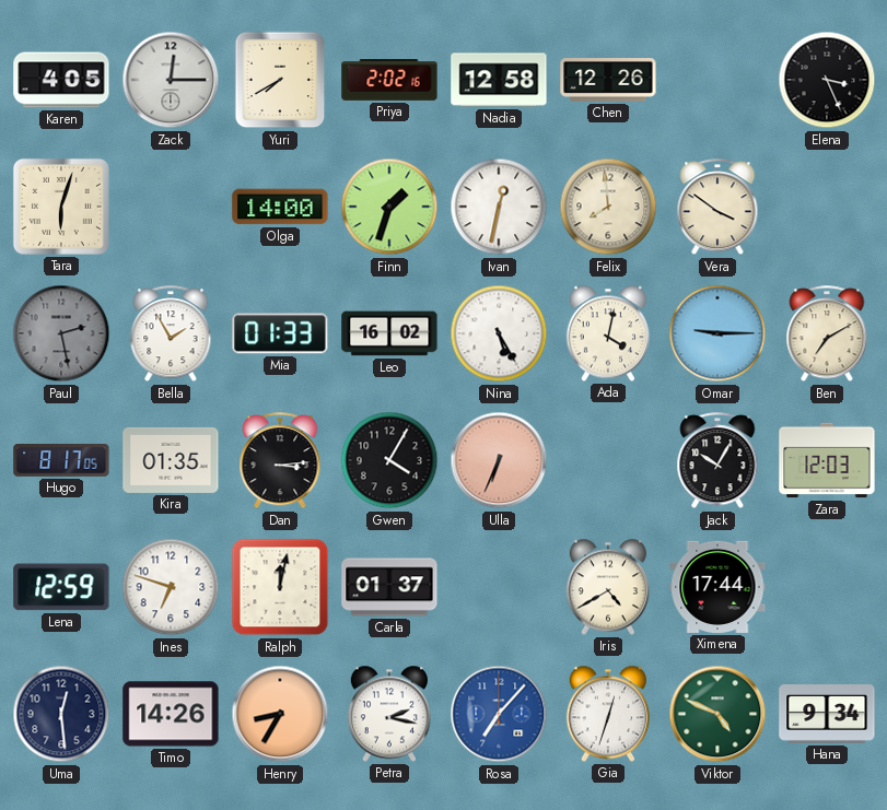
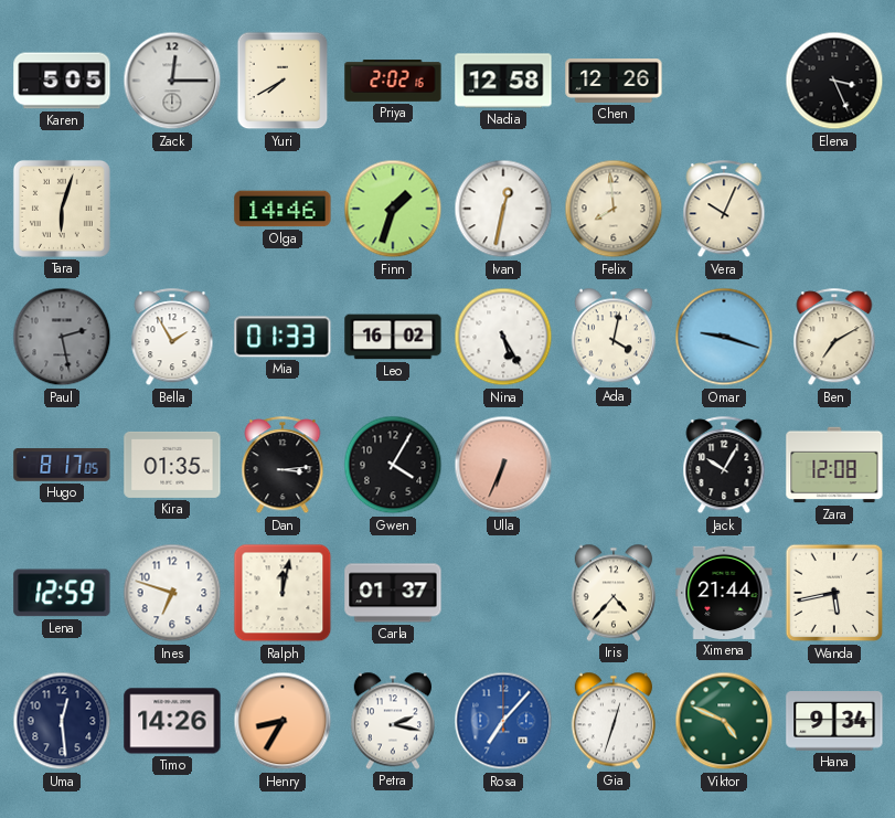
Karen: 4:05 -> 5:05
Olga: 14:00 -> 14:46
Vera: 3:51 -> 10:04
Omar: 9:15 -> 9:18
Zara: 12:03 -> 12:08
Iris: 4:40 -> 4:37
Ximena: 17:44 -> 21:44
Wanda: none -> 5:43
